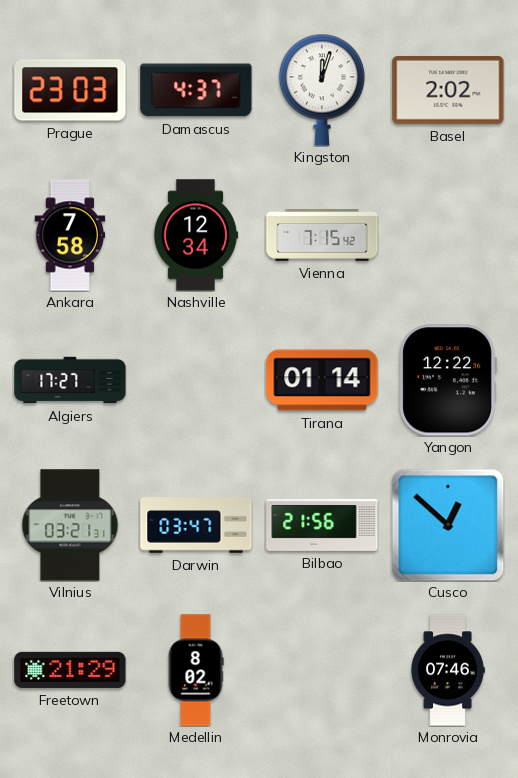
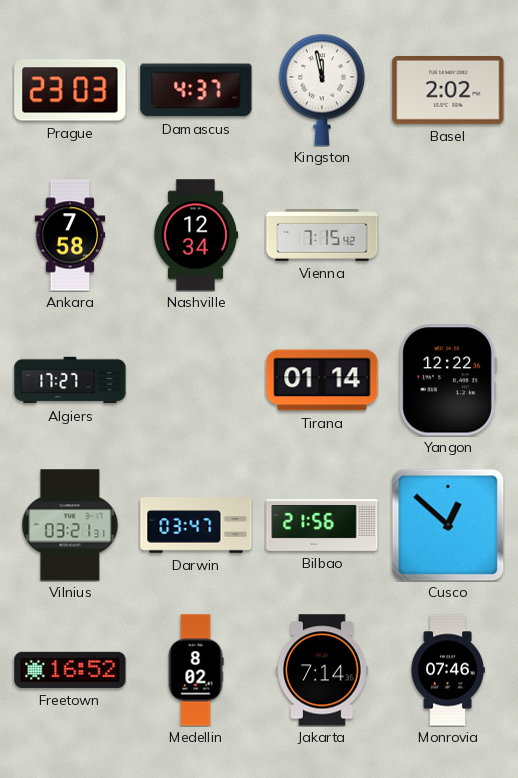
Kingston: 12:03 -> 11:58
Freetown: 21:29 -> 16:52
Jakarta: none -> 7:14
